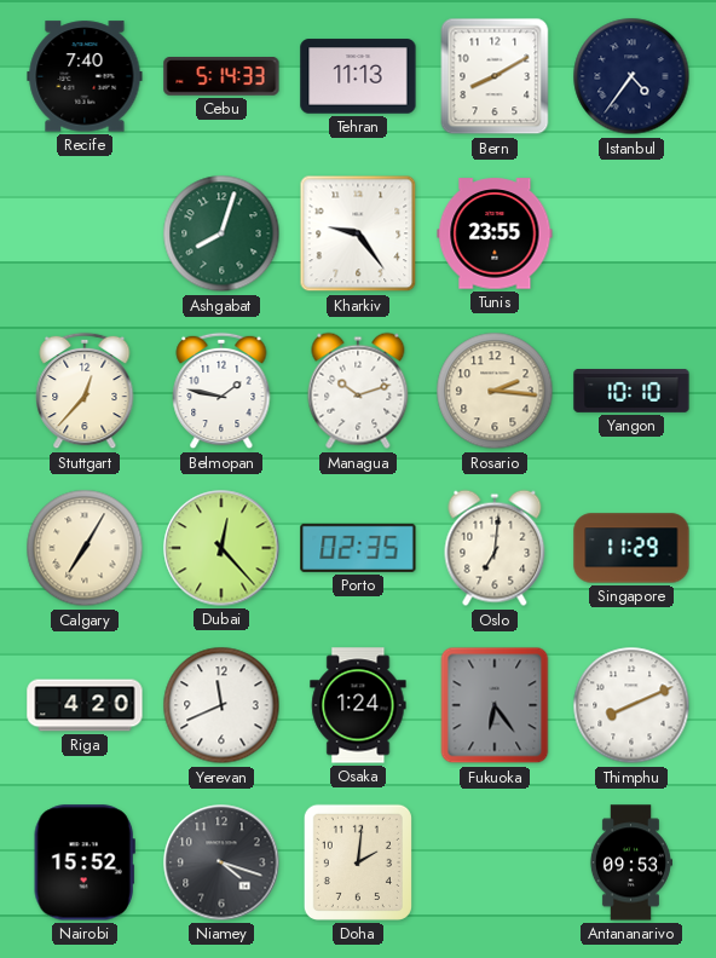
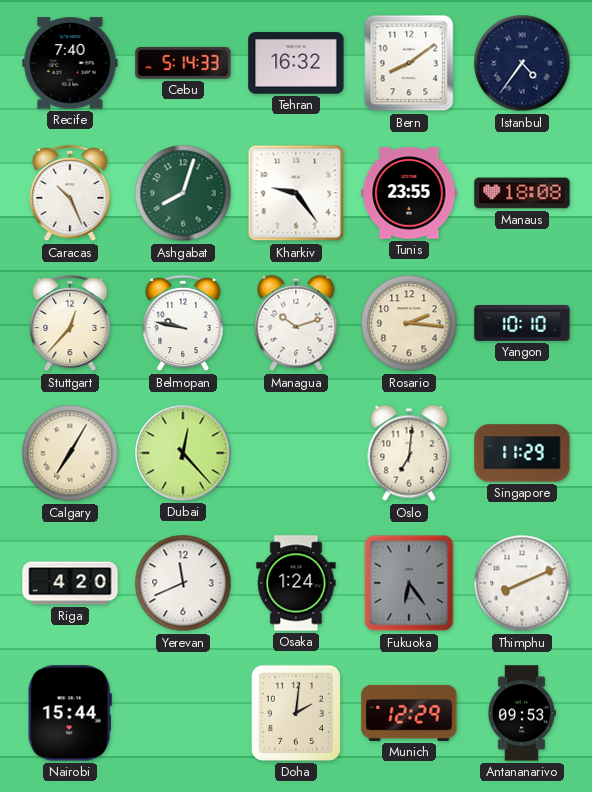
Tehran: 11:13 -> 16:32
Bern: 8:10 -> 8:09
Caracas: none -> 10:26
Manaus: none -> 18:08
Belmopan: 1:47 -> 9:47
Porto: 02:35 -> none
Nairobi: 15:52 -> 15:44
Niamey: 4:18 -> none
Munich: none -> 12:29
